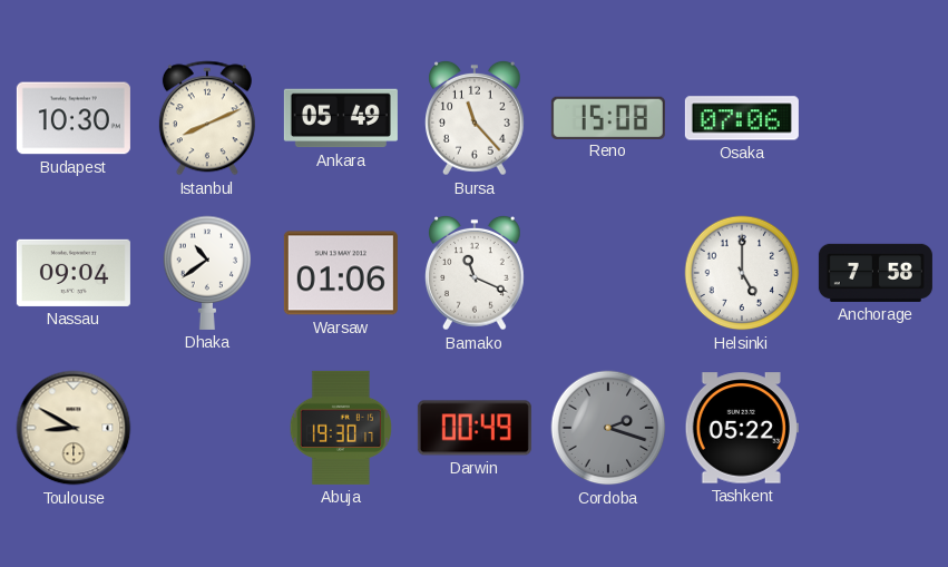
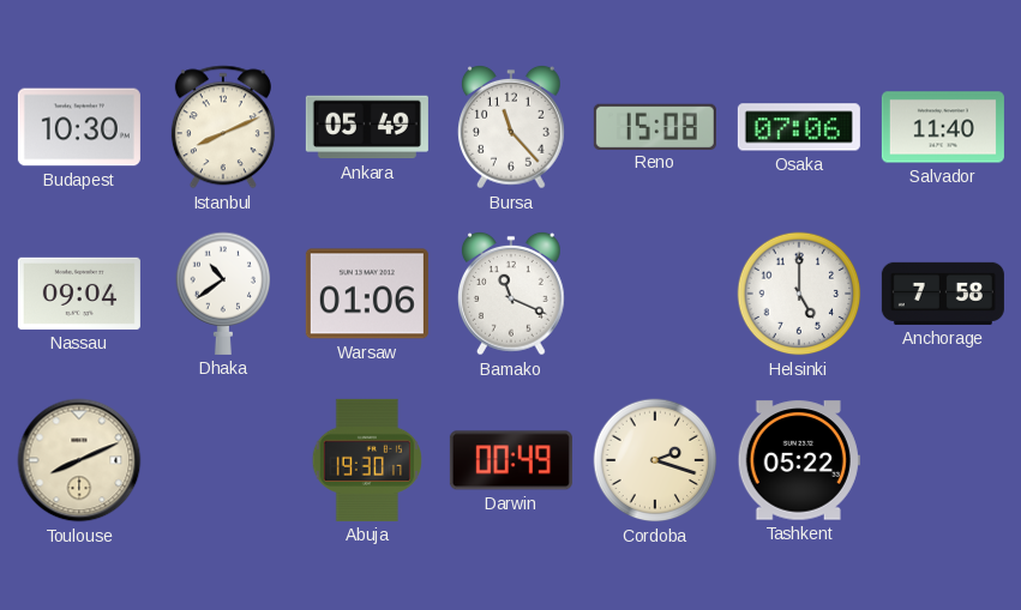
Salvador: none -> 11:40
Toulouse: 8:50 -> 8:11
Cordoba dial: grey -> cream
